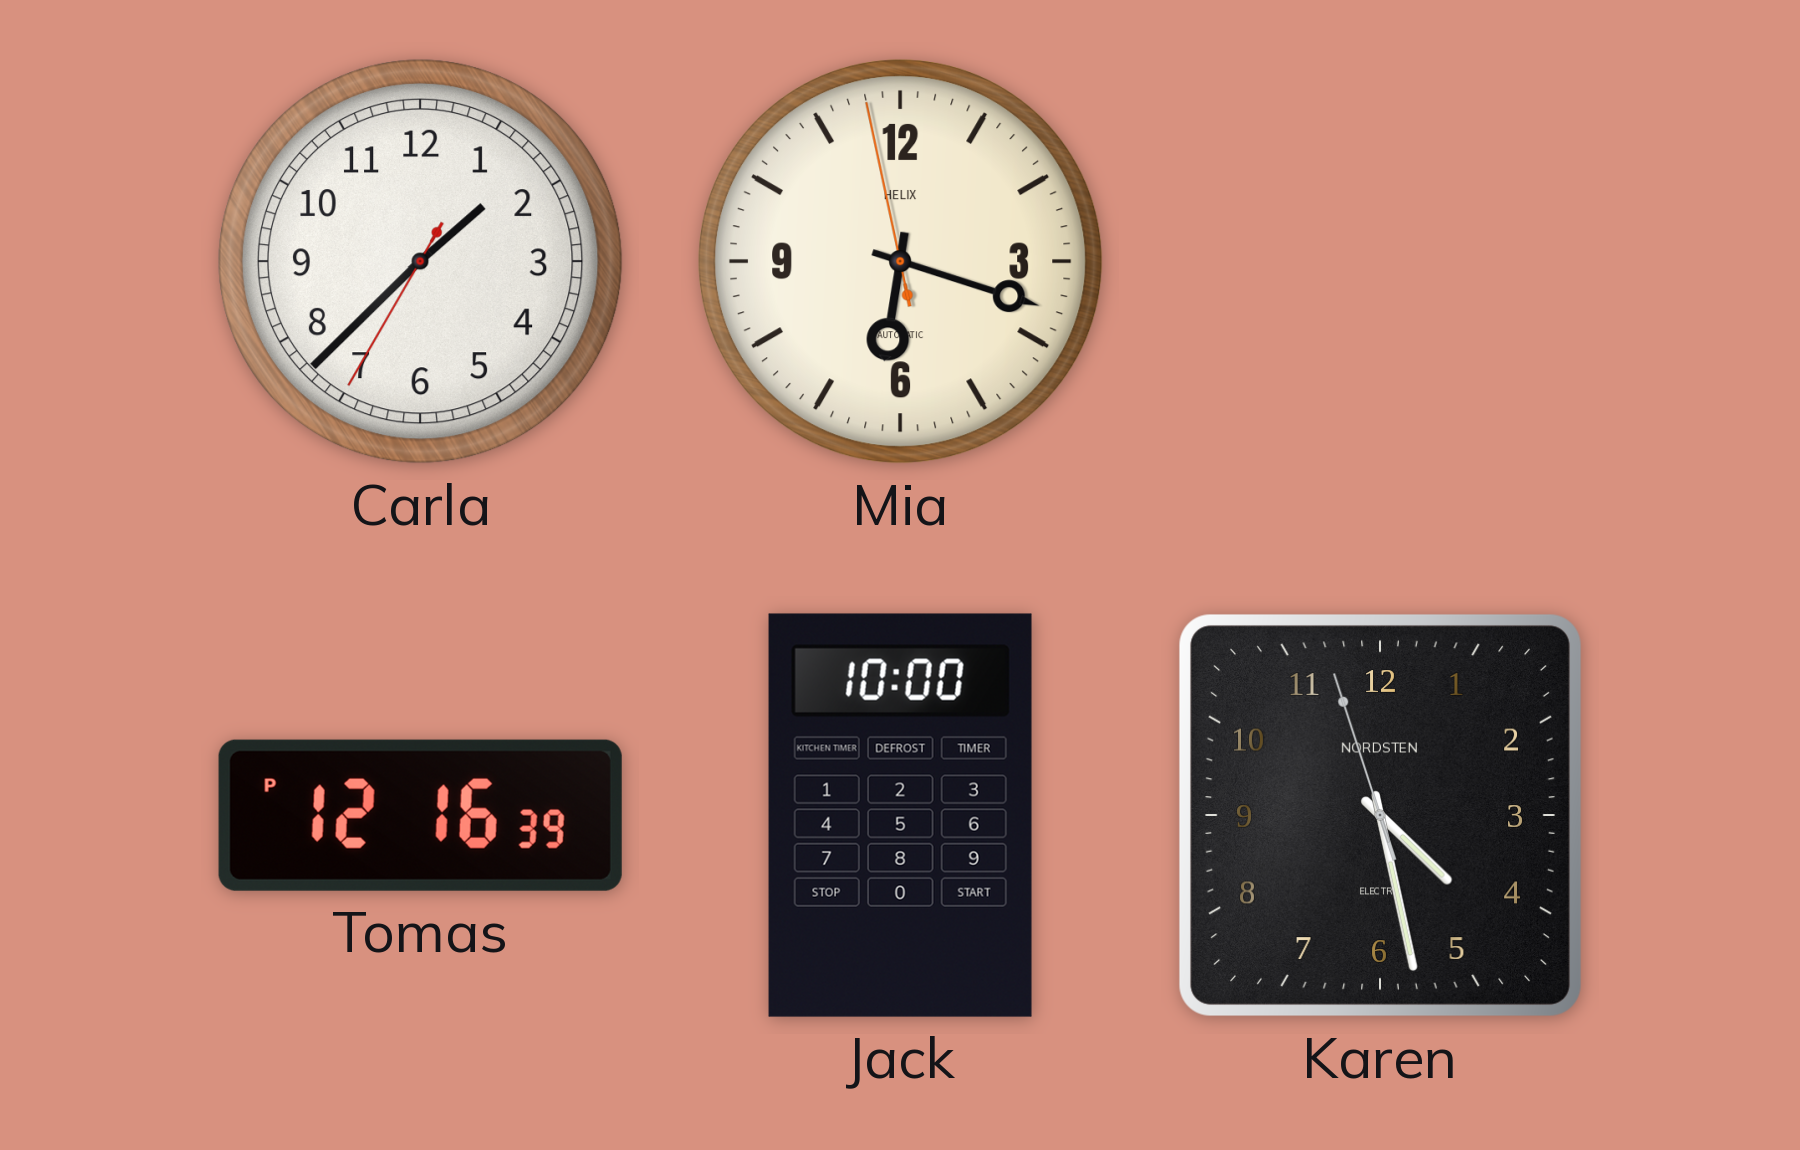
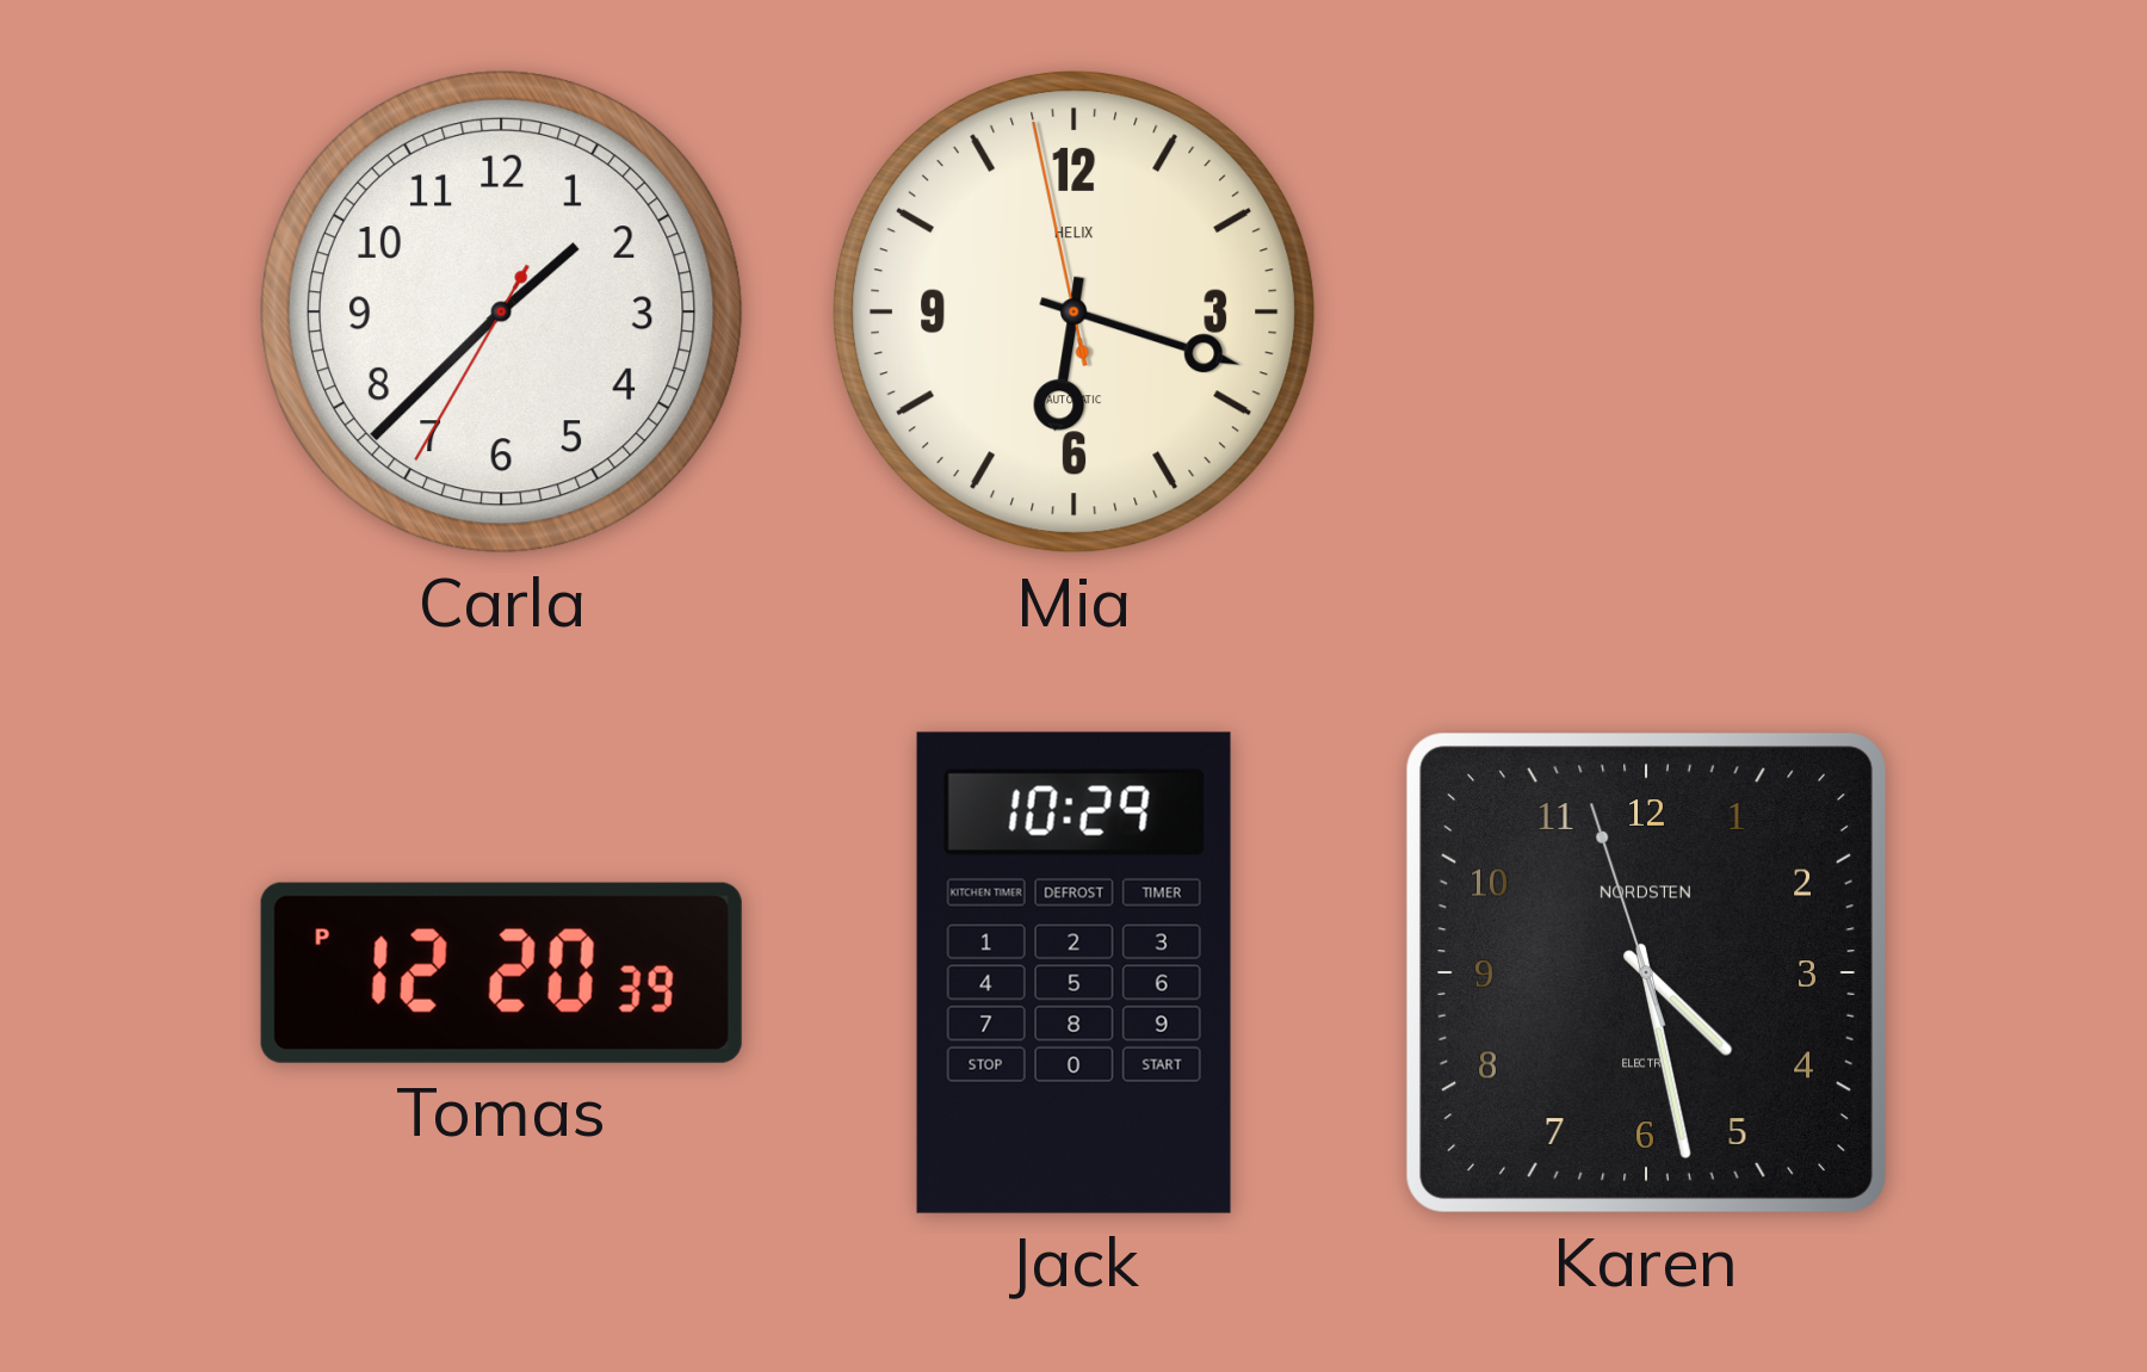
Tomas: 12:16 -> 12:20
Jack: 10:00 -> 10:29
